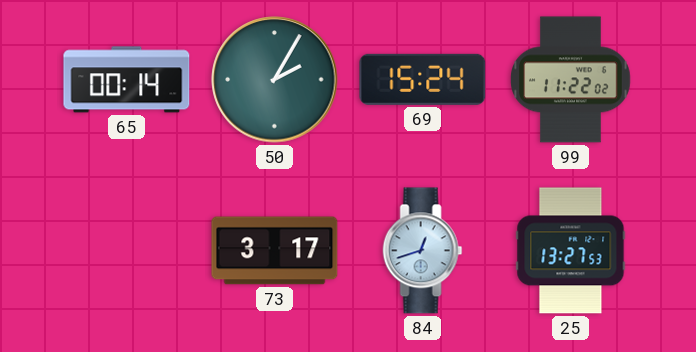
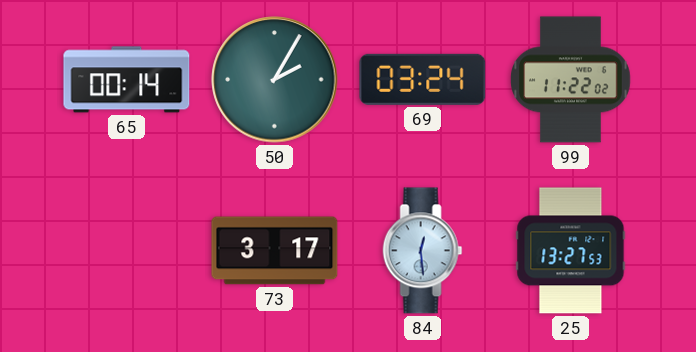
69: 15:24 -> 03:24
84: 12:42 -> 12:29
